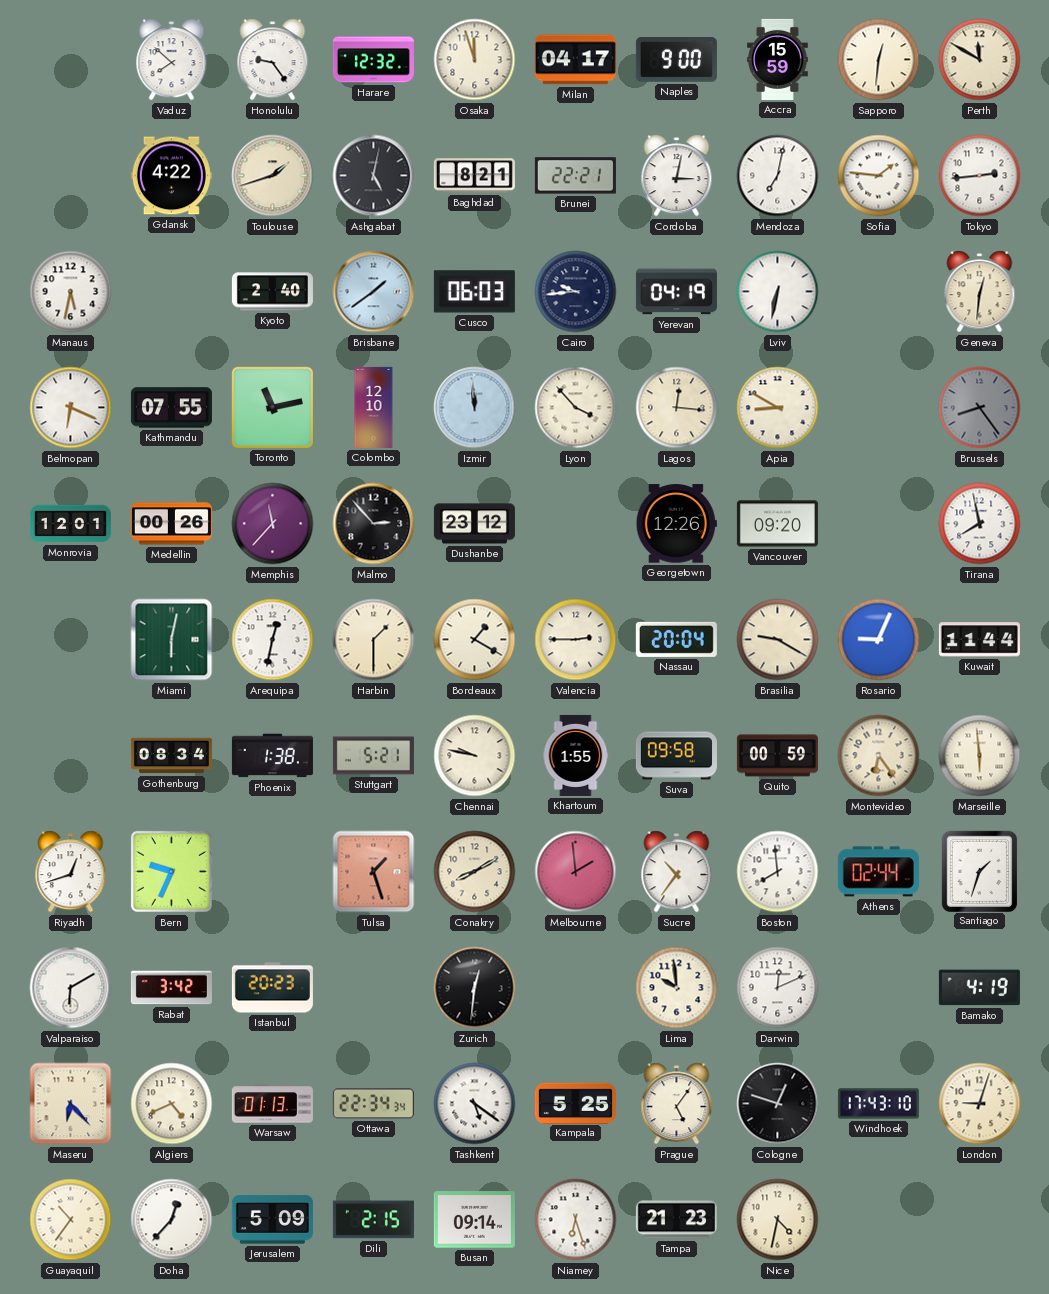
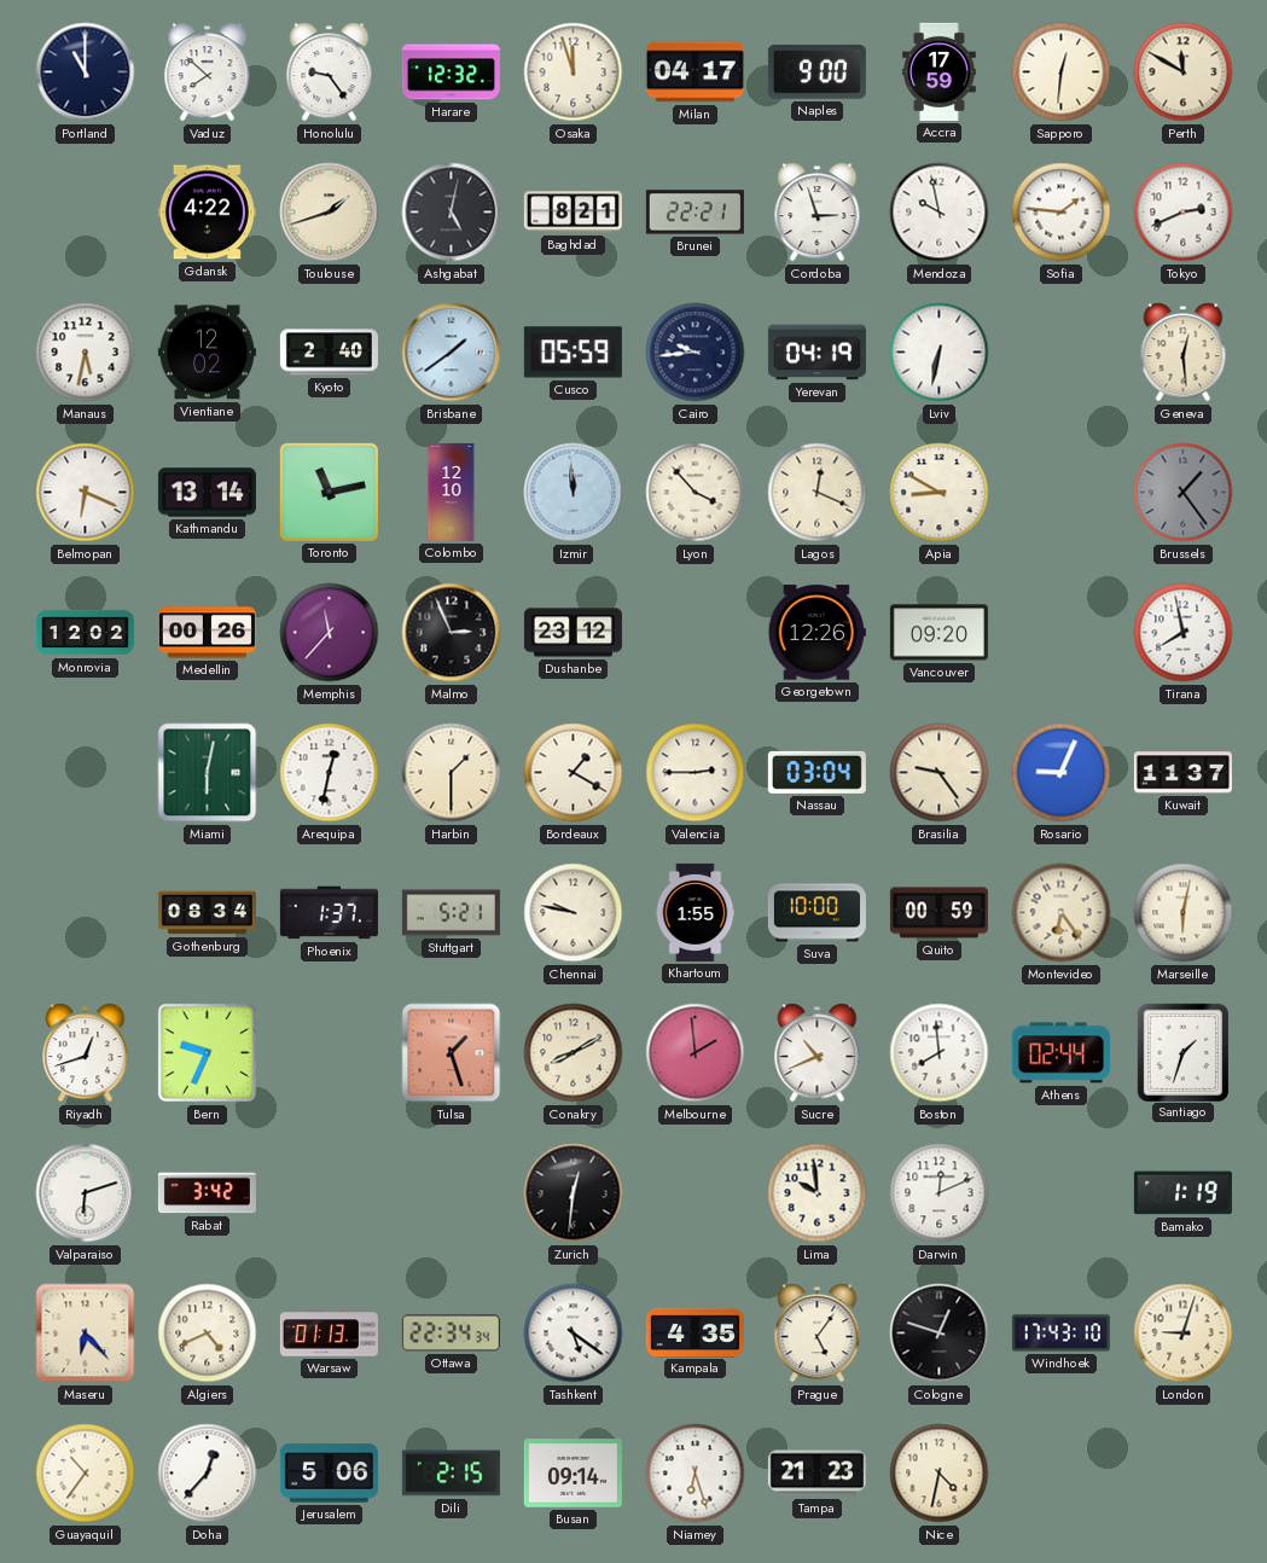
Portland: none -> 11:00
Accra: 15:59 -> 17:59
Cordoba: 3:02 -> 2:57
Mendoza: 7:02 -> 9:58
Tokyo: 2:44 -> 2:41
Vientiane: none -> 12:02
Cusco: 06:03 -> 05:59
Geneva: 12:31 -> 12:29
Kathmandu: 07:55 -> 13:14
Lagos: 12:16 -> 12:19
Brussels: 8:24 -> 1:24
Monrovia: 12:01 -> 12:02
Malmo: 2:53 -> 2:56
Nassau: 20:04 -> 03:04
Brasilia: 9:20 -> 9:24
Kuwait: 11:44 -> 11:37
Phoenix: 1:38 -> 1:37
Suva: 09:58 -> 10:00
Marseille: 5:59 -> 6:02
Sucre: 10:36 -> 10:41
Valparaiso: 6:10 -> 6:12
Istanbul: 20:23 -> none
Bamako: 4:19 -> 1:19
Kampala: 5:25 -> 4:35
Jerusalem: 5:09 -> 5:06
